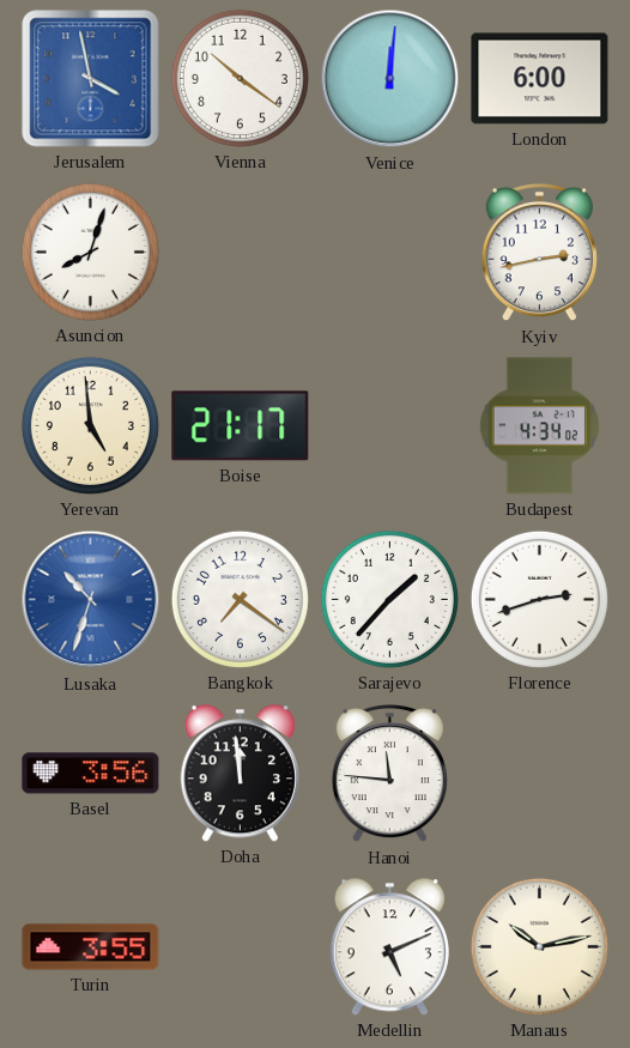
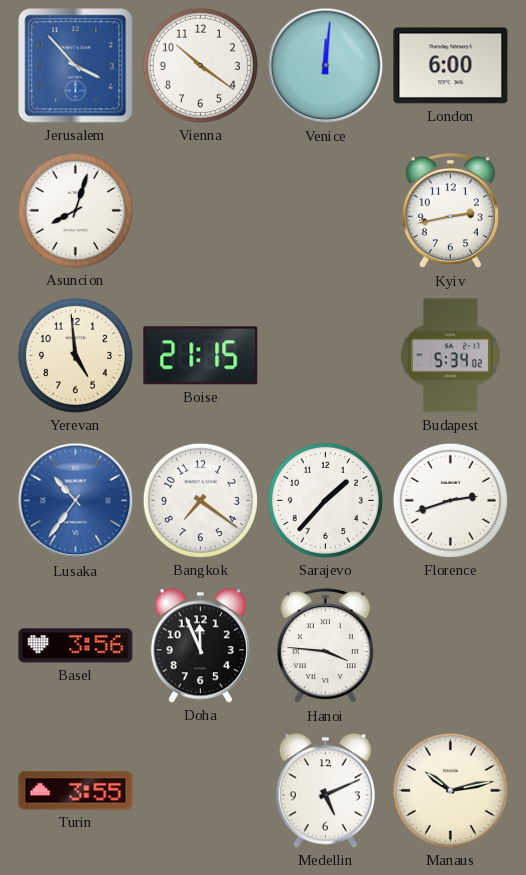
Jerusalem: 3:58 -> 3:53
Boise: 21:17 -> 21:15
Budapest: 4:34 -> 5:34
Lusaka: 10:33 -> 10:36
Doha: 11:59 -> 11:56
Hanoi: 11:46 -> 3:46
